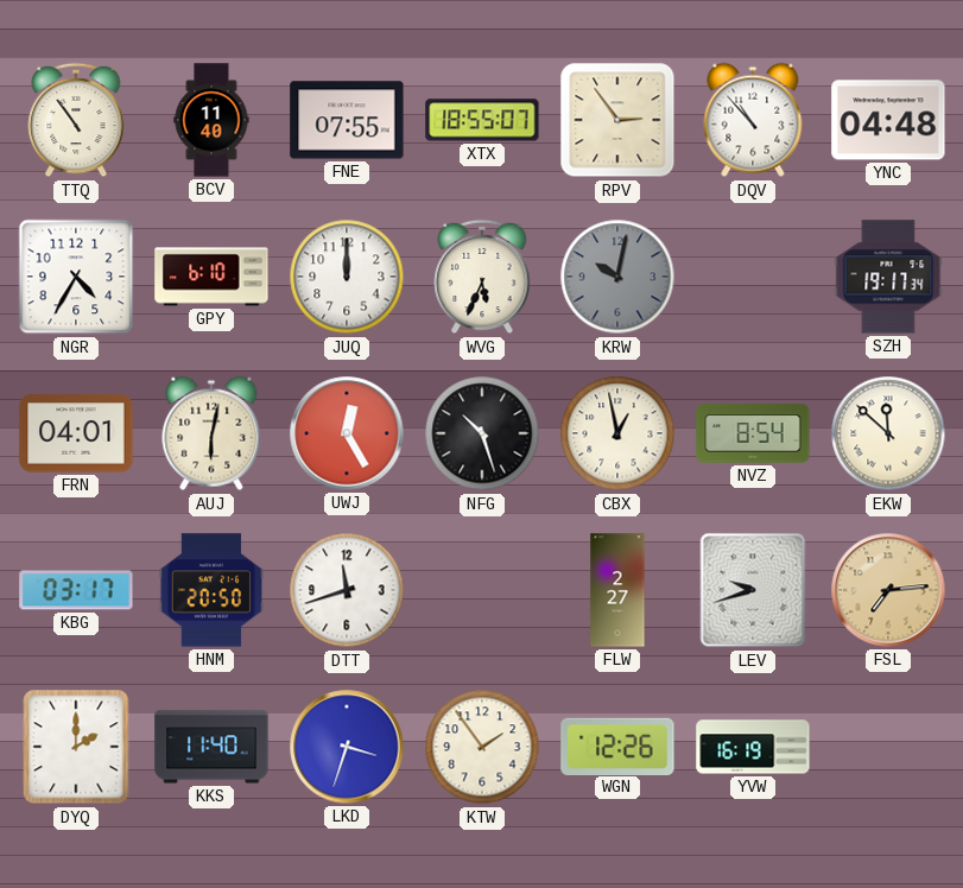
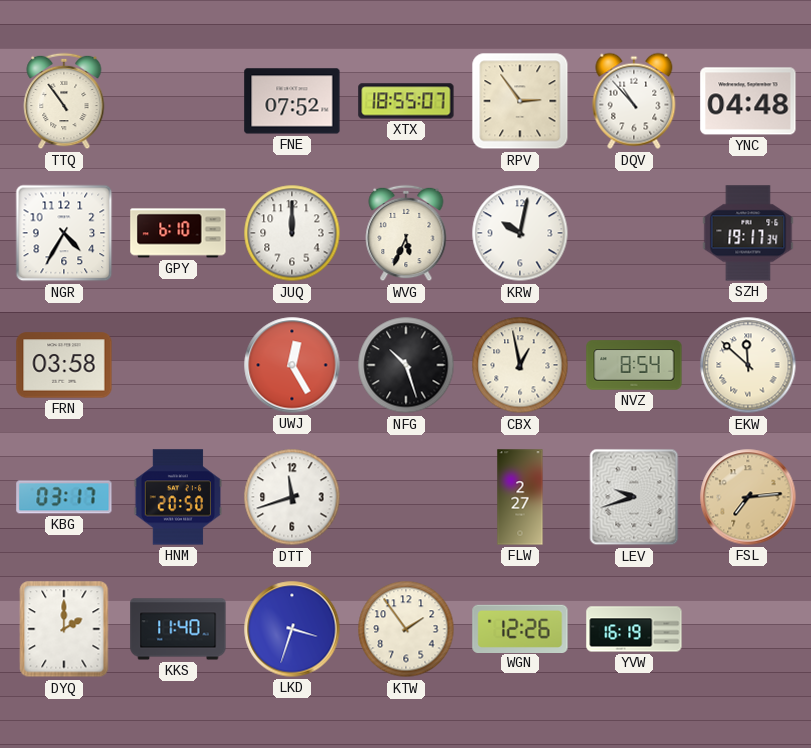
BCV: 11:40 -> none
FNE: 07:55 -> 07:52
KRW dial: grey -> white
FRN: 04:01 -> 03:58
AUJ: 6:02 -> none
